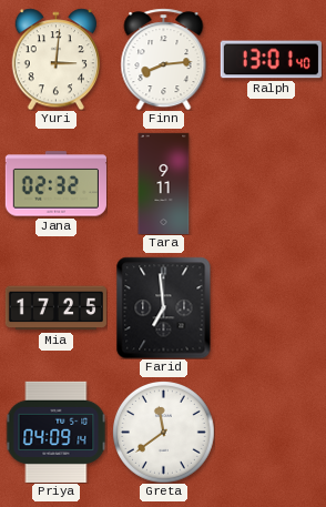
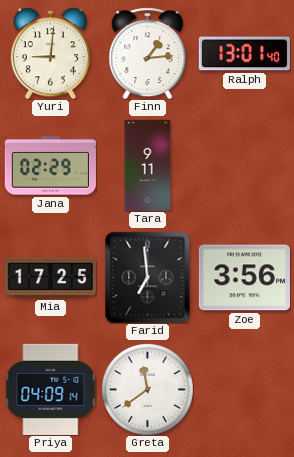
Yuri: 3:01 -> 9:01
Finn: 8:14 -> 1:14
Jana: 02:32 -> 02:29
Zoe: none -> 3:56
